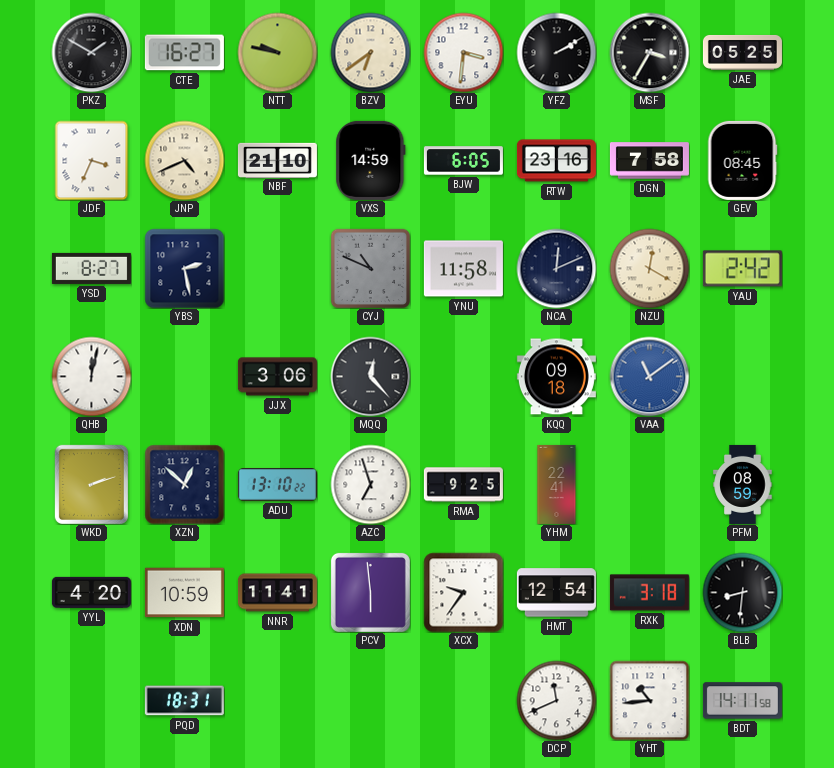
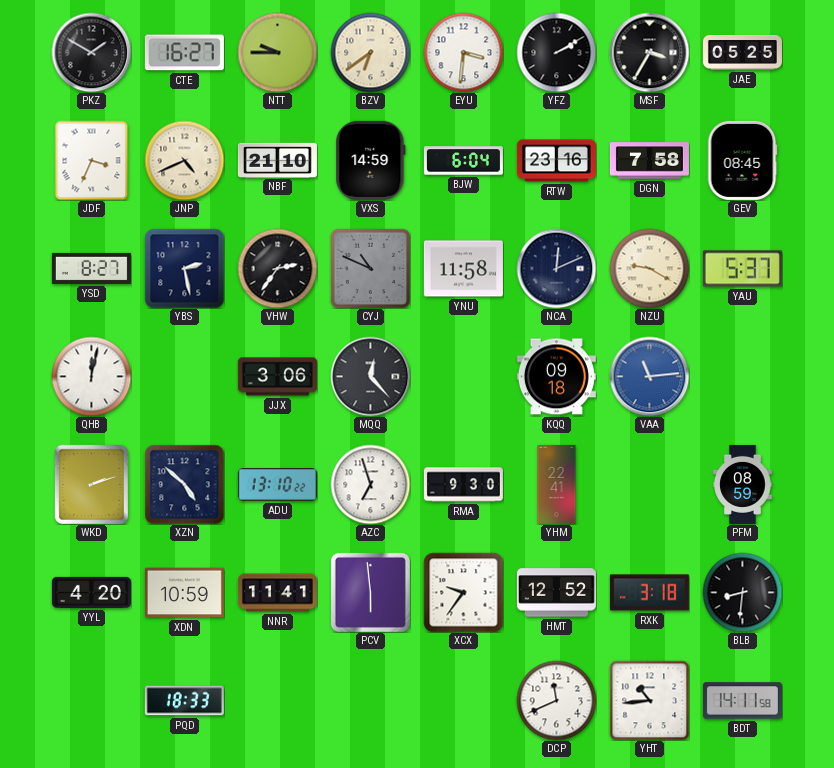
NTT: 9:47 -> 9:45
BJW: 6:05 -> 6:04
VHW: none -> 2:36
NZU: 12:20 -> 9:20
YAU: 2:42 -> 5:37
VAA: 11:09 -> 11:14
XZN: 12:52 -> 4:52
RMA: 9:25 -> 9:30
HMT: 12:54 -> 12:52
PQD: 18:31 -> 18:33
